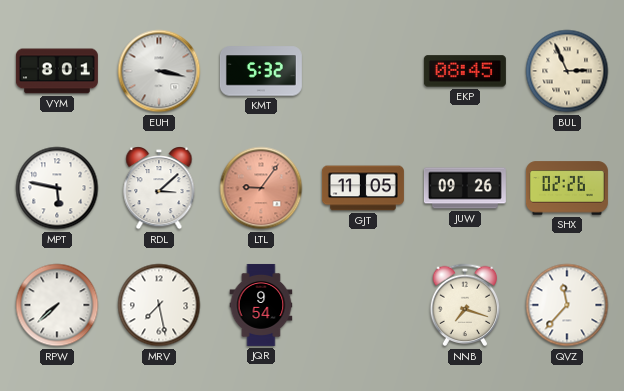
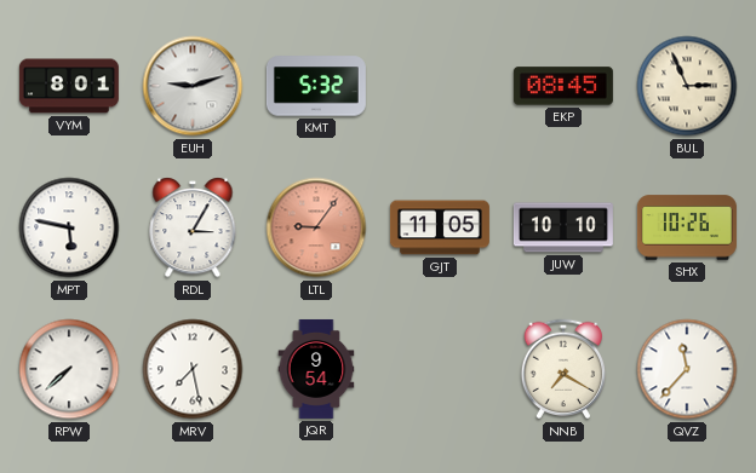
EUH: 3:17 -> 9:12
RDL: 3:08 -> 3:05
JUW: 09:26 -> 10:10
SHX: 02:26 -> 10:26
NNB: 7:18 -> 7:20
